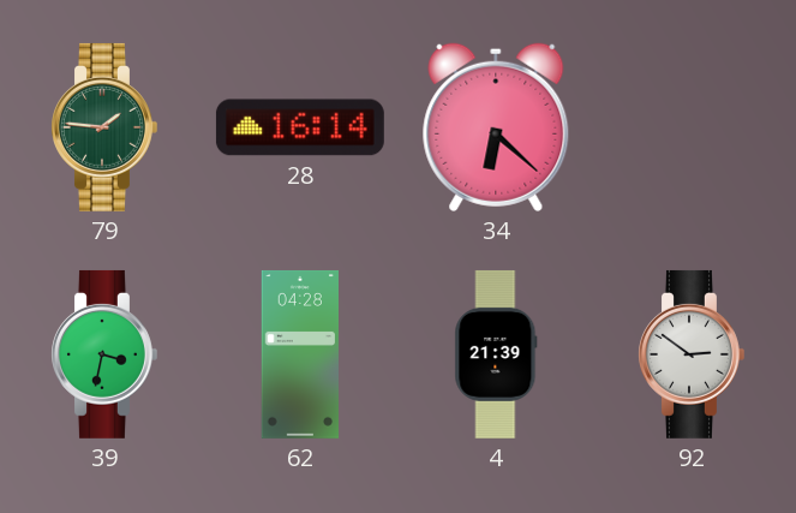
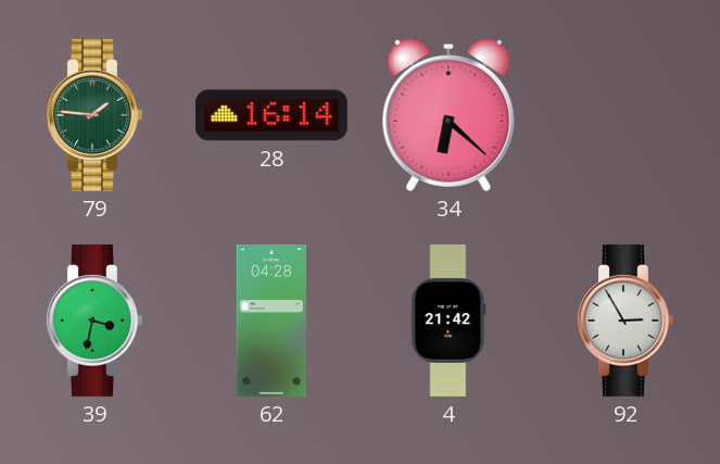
4: 21:39 -> 21:42
92: 2:51 -> 2:55
